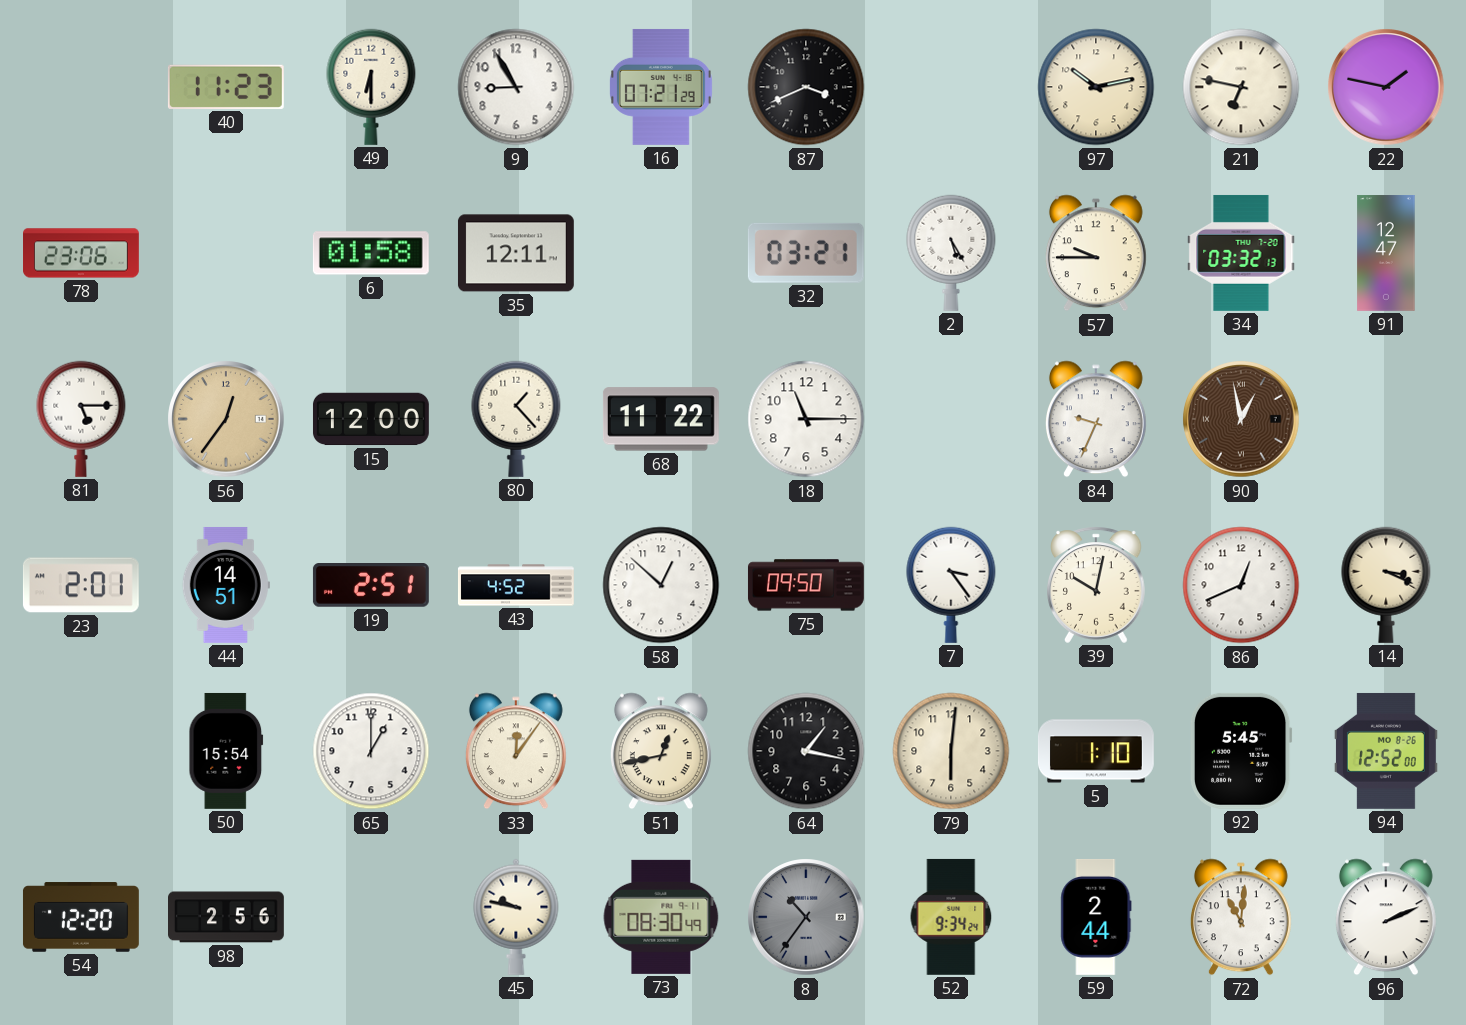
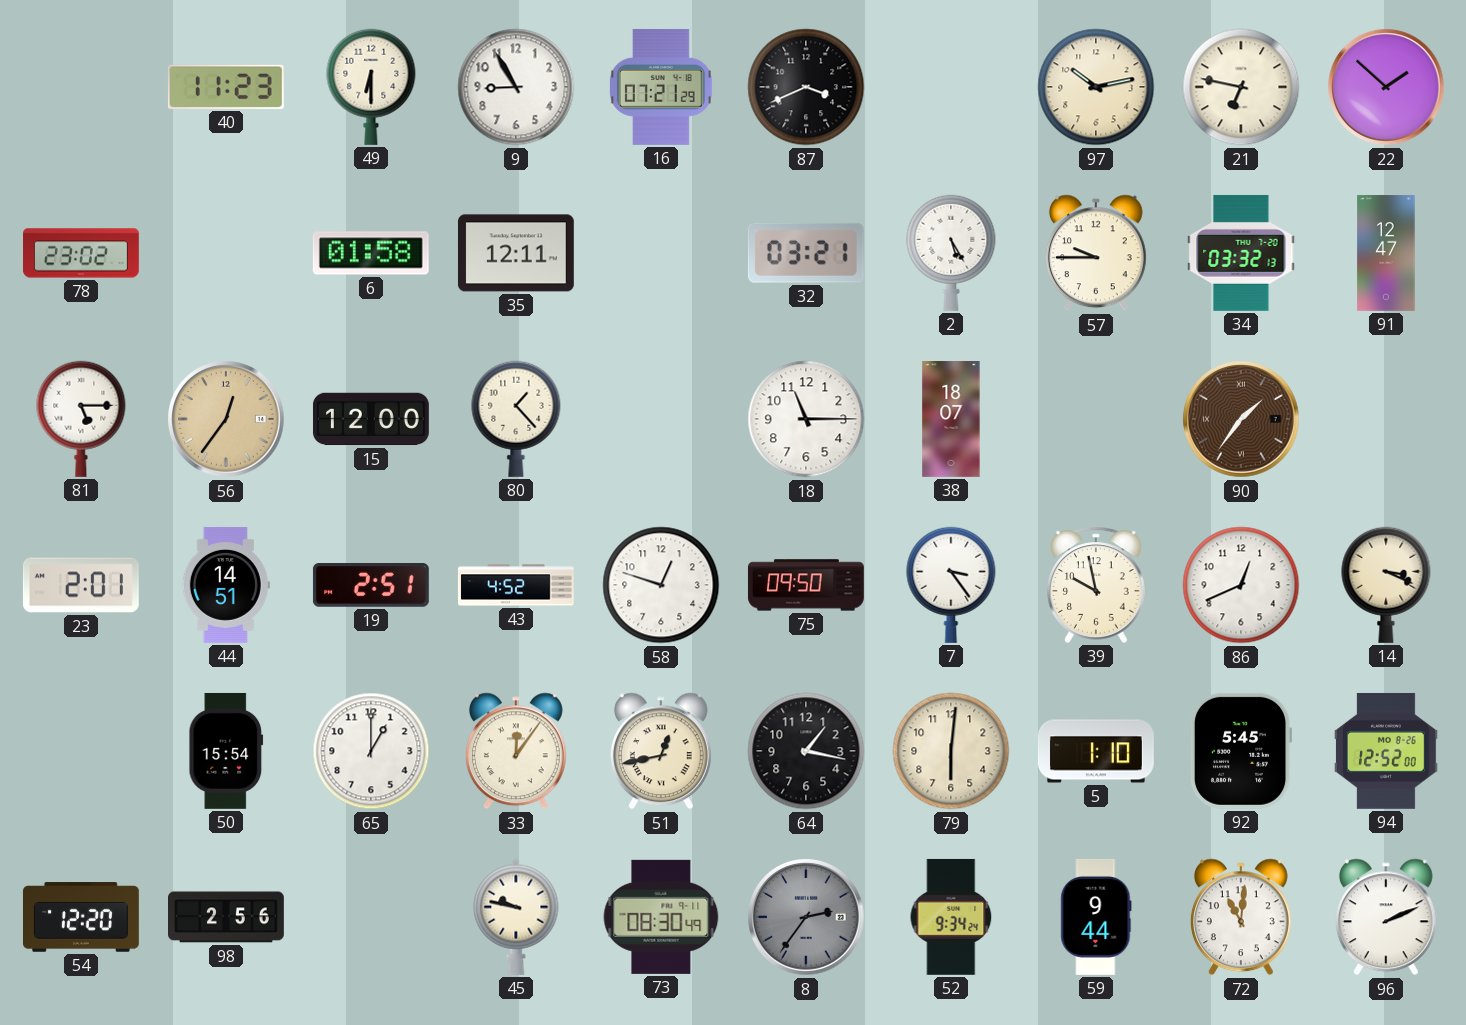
22: 1:47 -> 1:52
78: 23:06 -> 23:02
68: 11:22 -> none
38: none -> 18:07
84: 9:34 -> none
90: 12:58 -> 1:36
58: 12:52 -> 12:48
39: 10:02 -> 9:58
8: 10:36 -> 2:36
59: 2:44 -> 9:44
